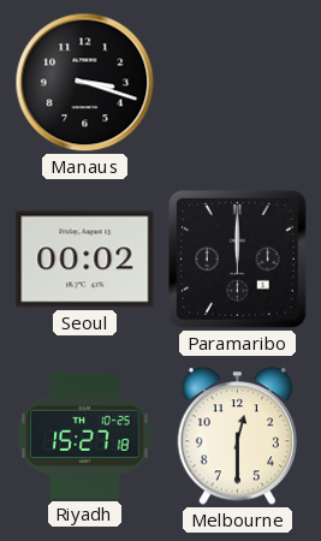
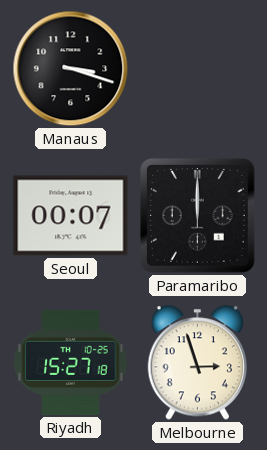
Seoul: 00:02 -> 00:07
Melbourne: 12:30 -> 2:57
